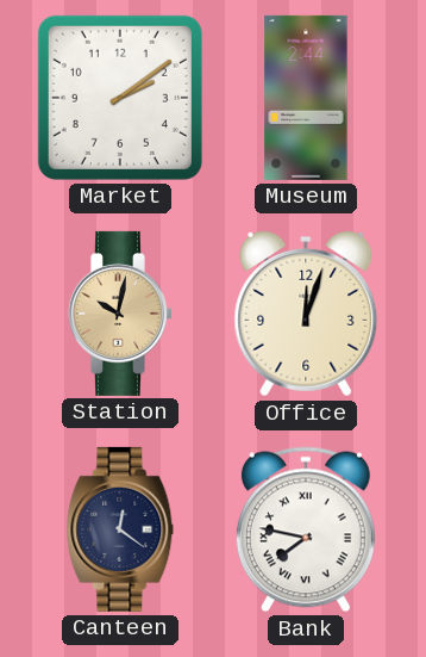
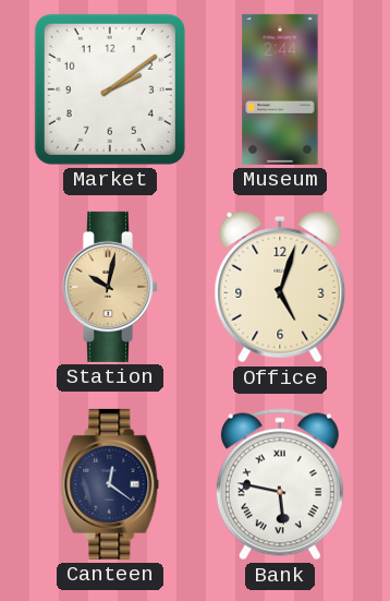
Office: 12:03 -> 5:03
Bank: 7:47 -> 5:47
